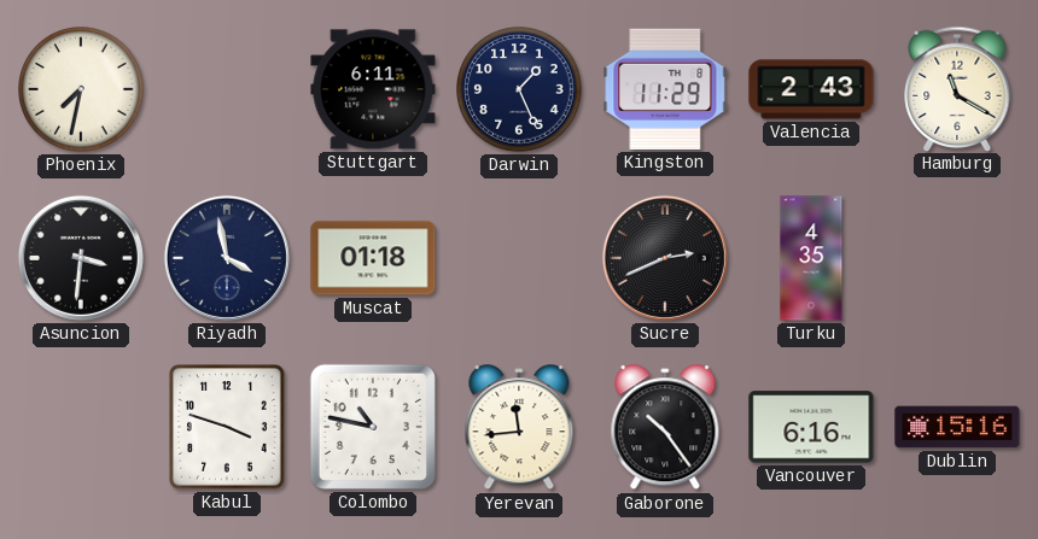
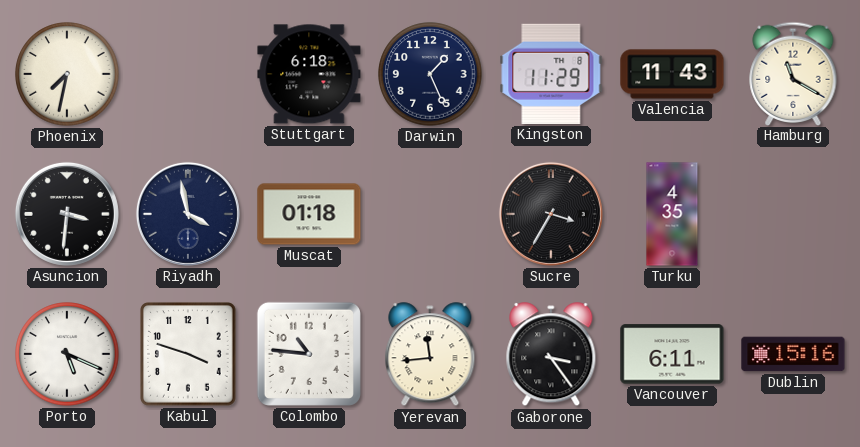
Stuttgart: 6:11 -> 6:18
Valencia: 2:43 -> 11:43
Sucre: 2:41 -> 3:35
Porto: none -> 5:19
Colombo: 10:47 -> 10:46
Gaborone: 10:24 -> 3:24
Vancouver: 6:16 -> 6:11
